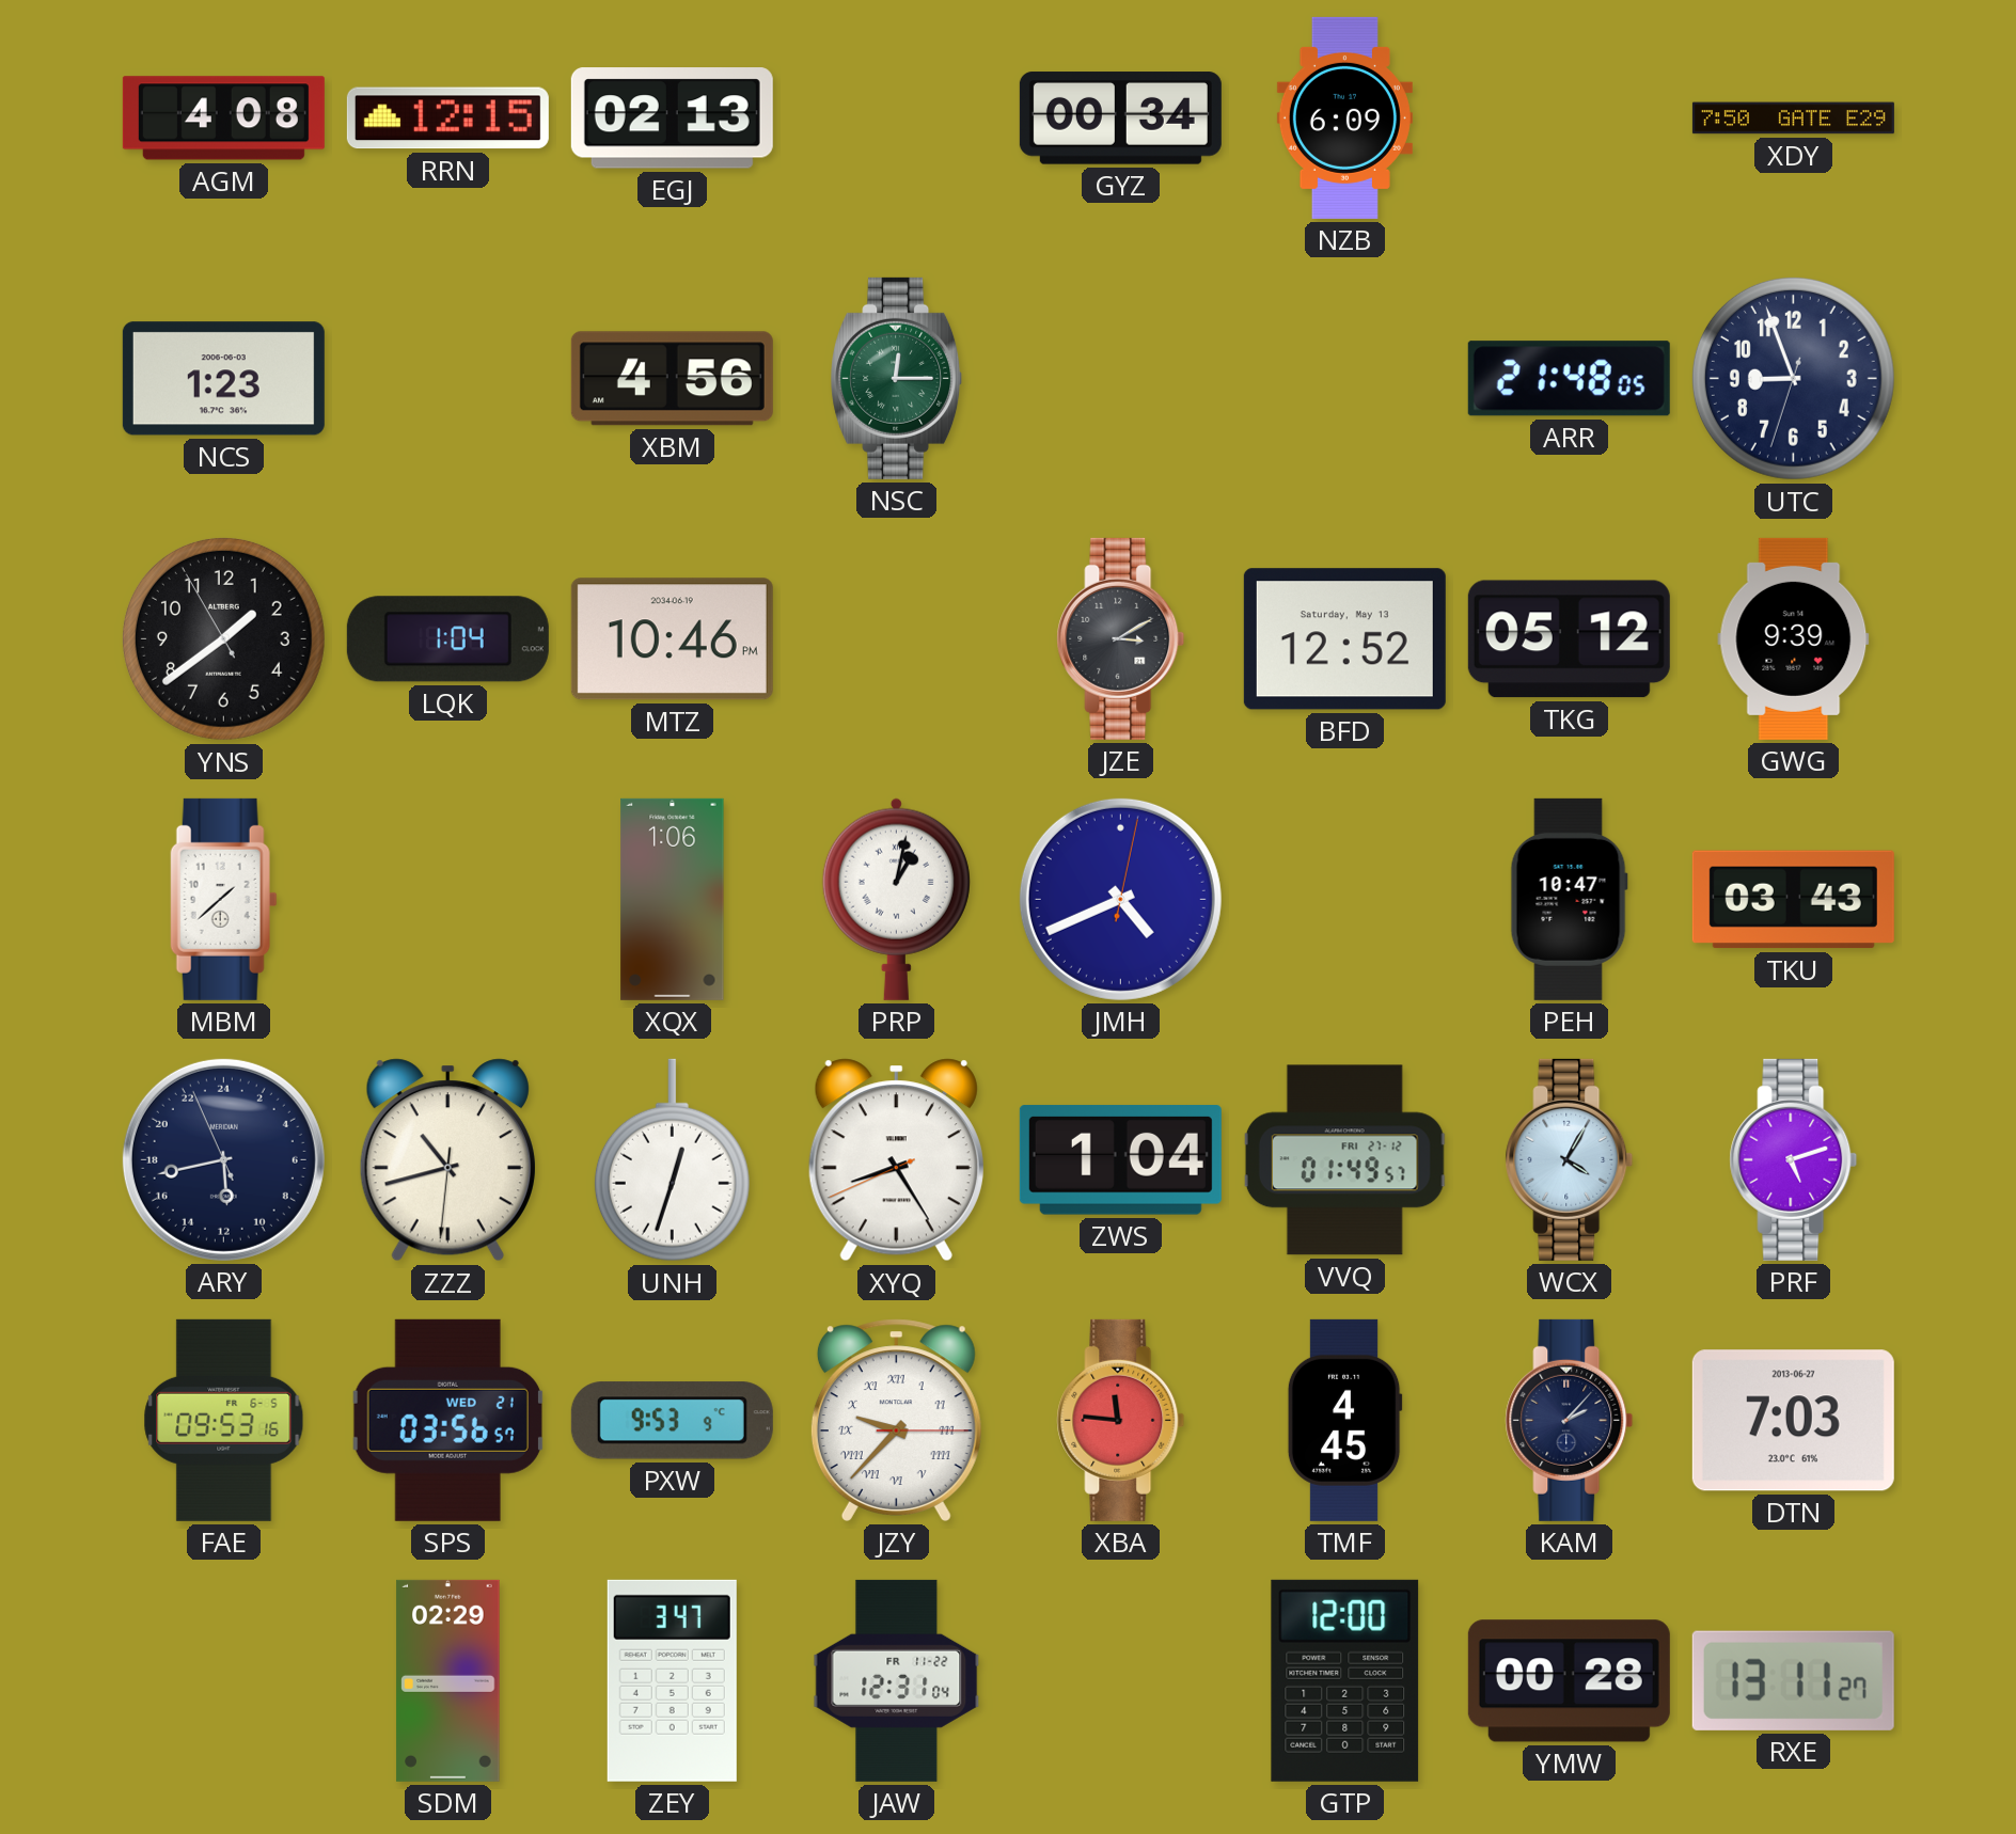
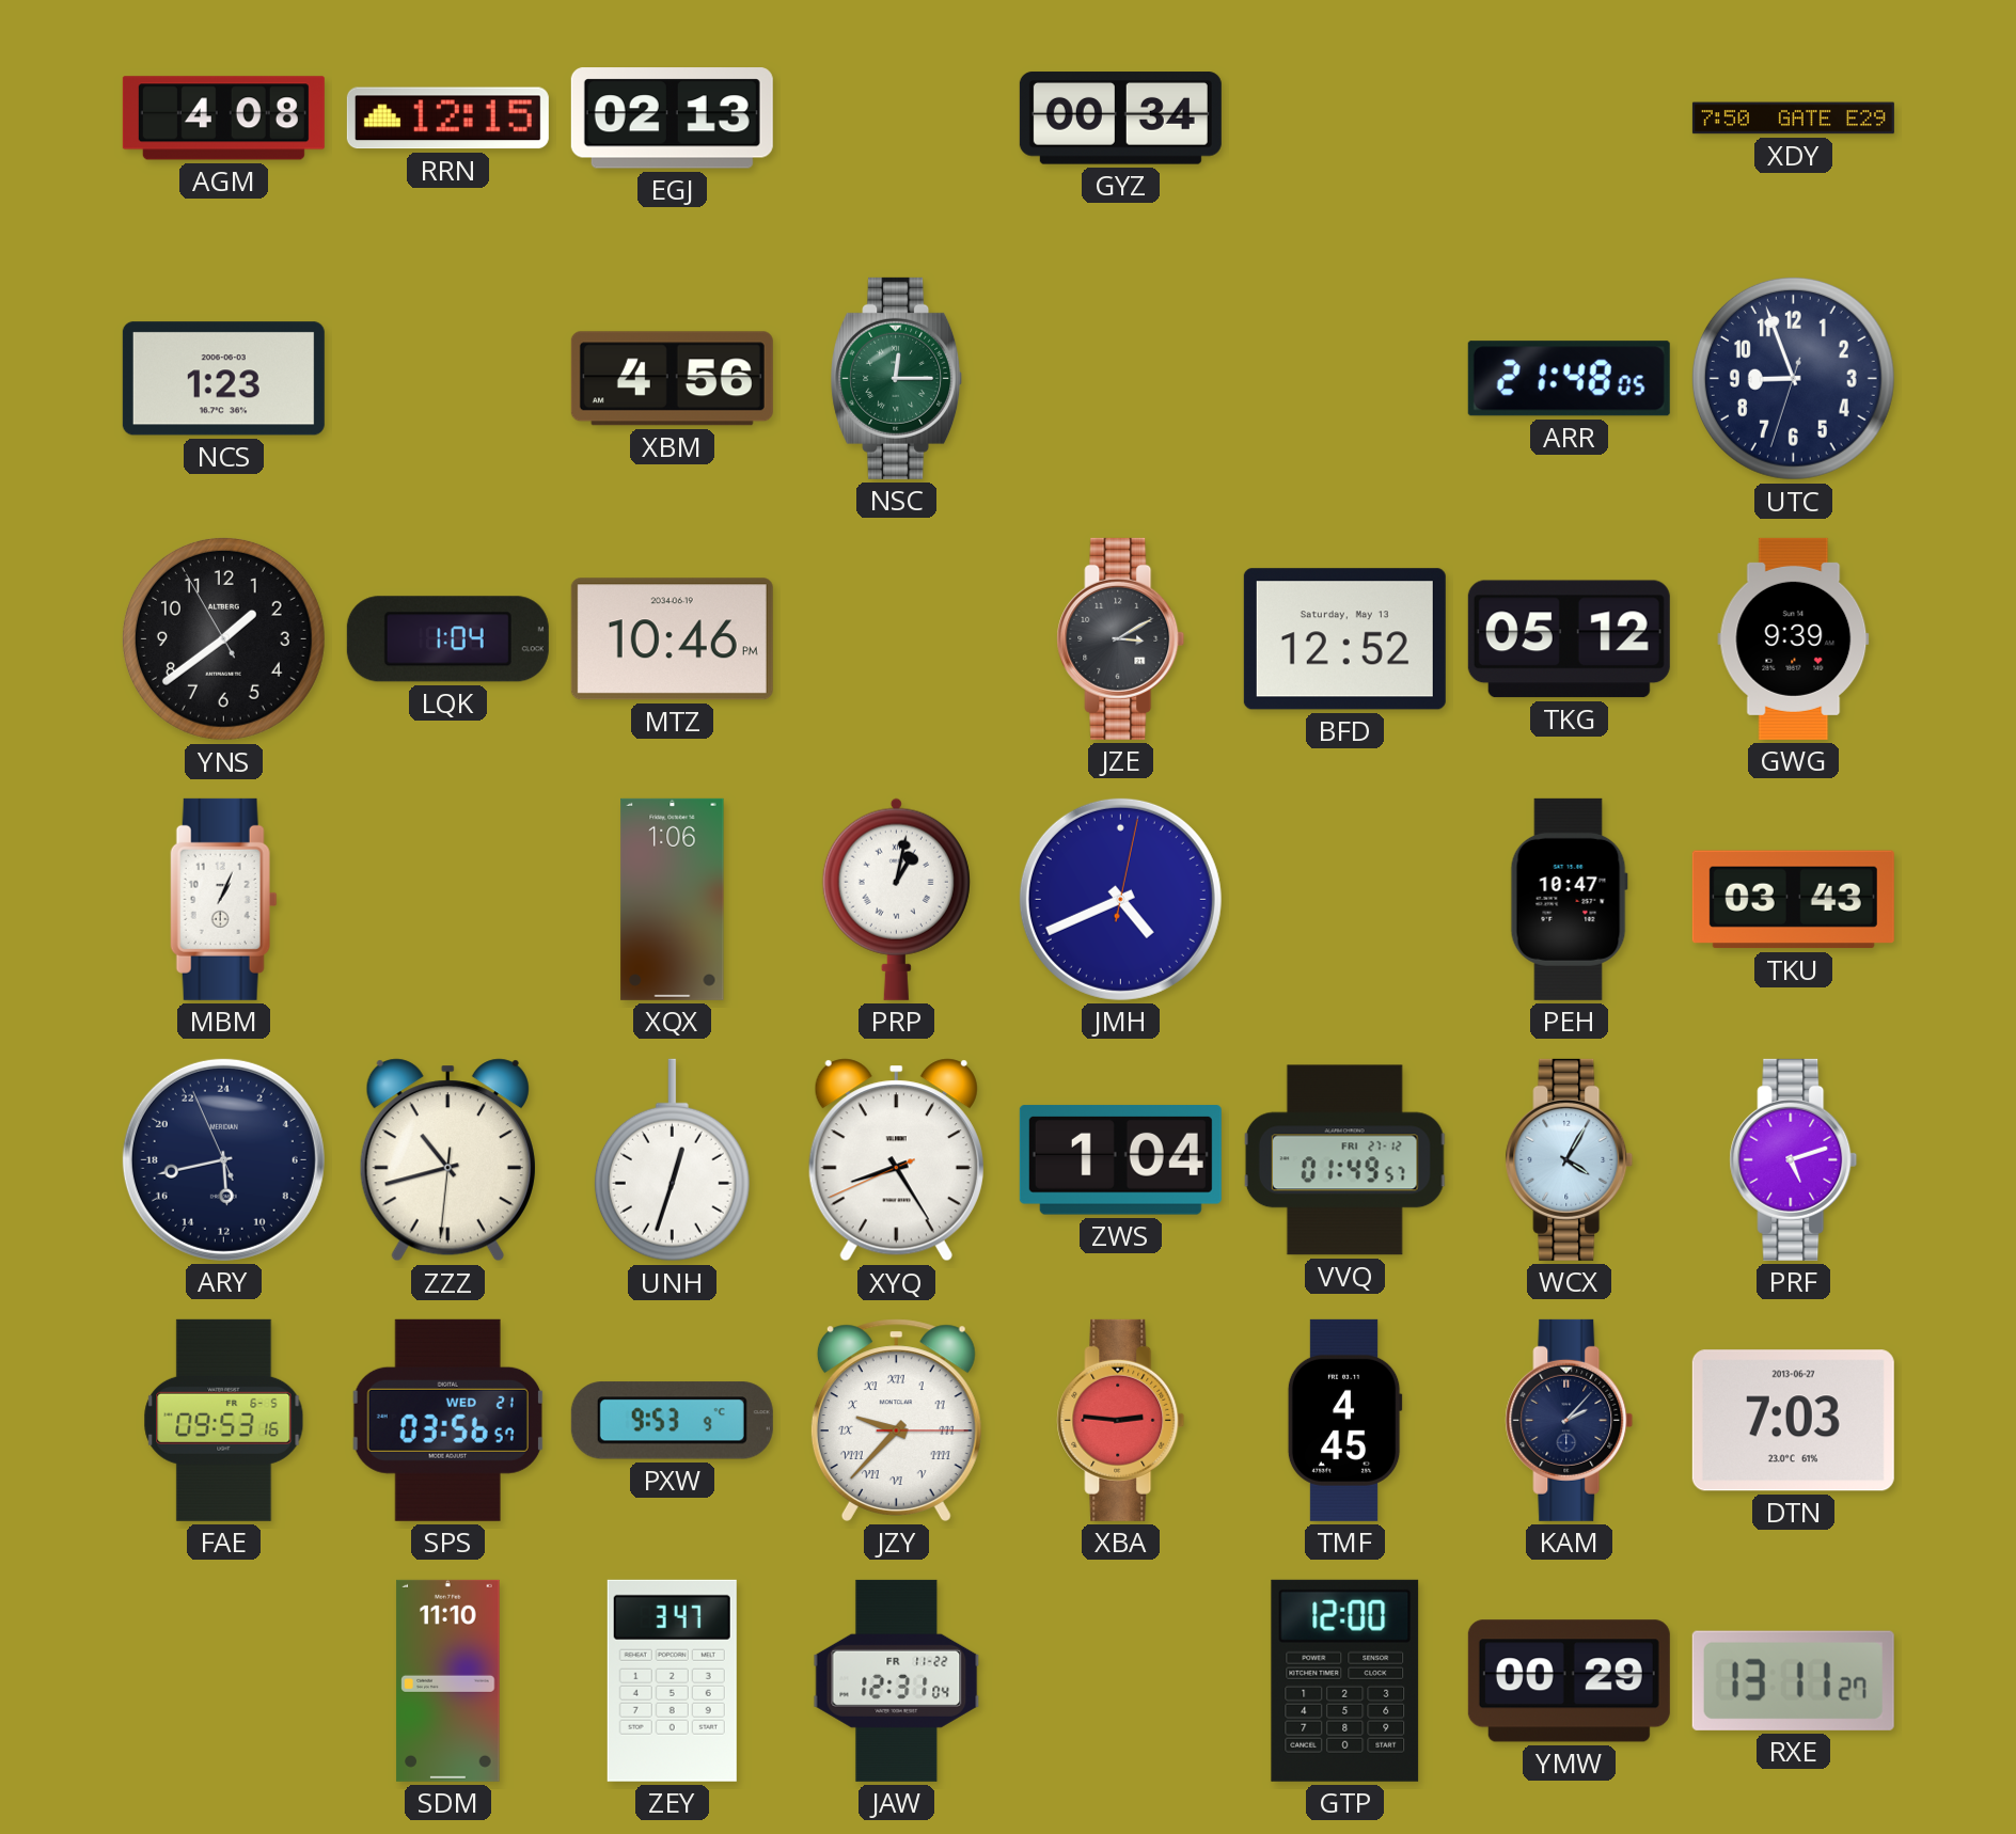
NZB: 6:09 -> none
MBM: 1:38 -> 1:04
XBA: 11:46 -> 2:46
SDM: 02:29 -> 11:10
YMW: 00:28 -> 00:29
